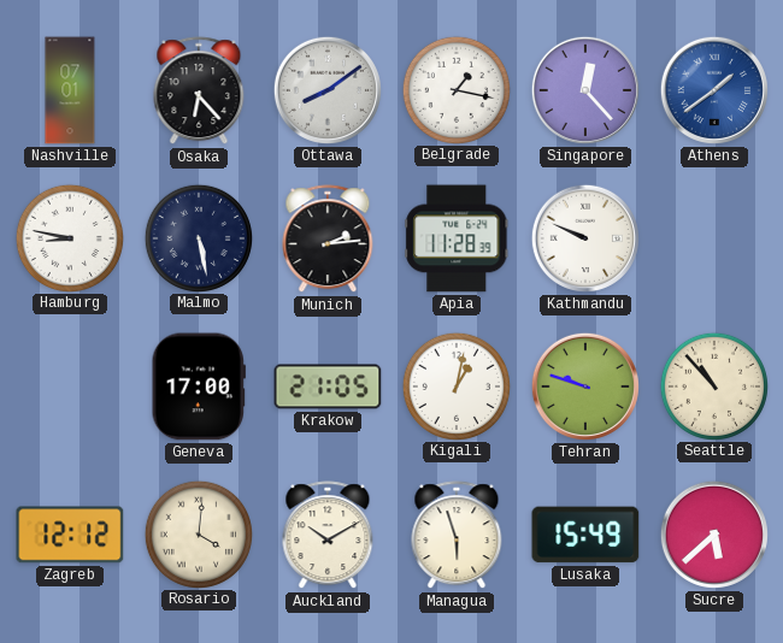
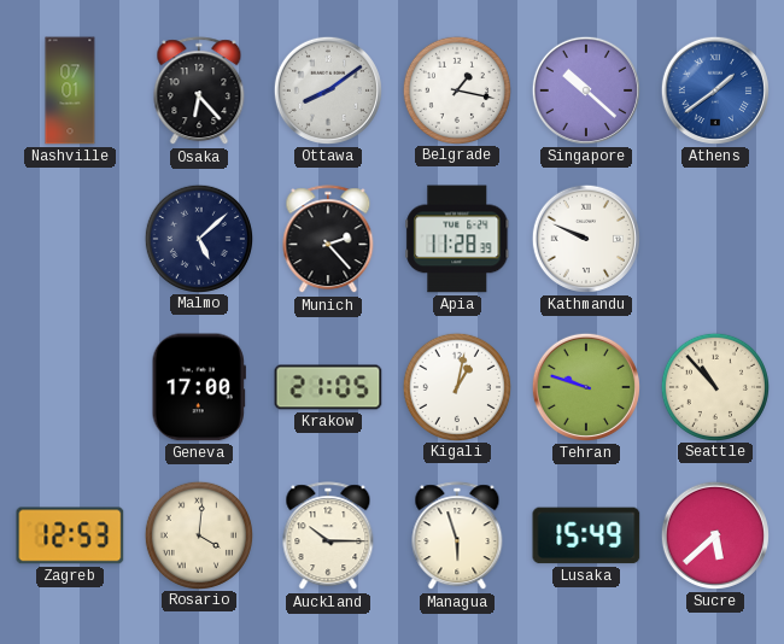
Singapore: 12:23 -> 10:22
Hamburg: 8:47 -> none
Malmo: 5:28 -> 5:08
Munich: 2:14 -> 2:23
Zagreb: 12:12 -> 12:53
Auckland: 10:10 -> 10:15
